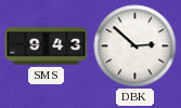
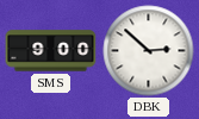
SMS: 9:43 -> 9:00
